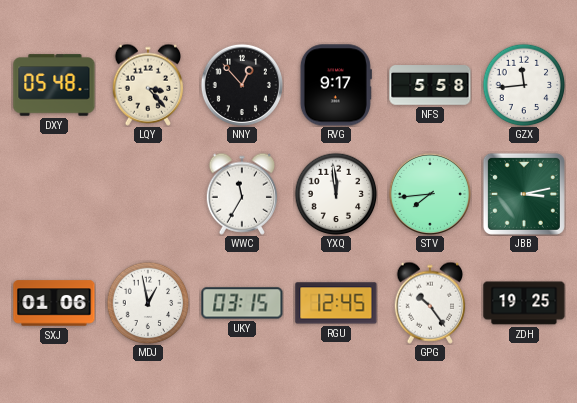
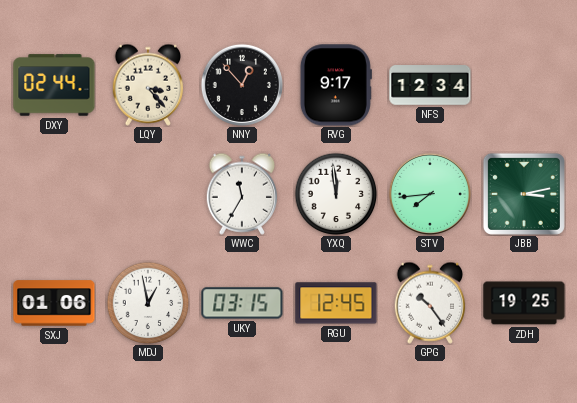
DXY: 05:48 -> 02:44
NFS: 5:58 -> 12:34
GZX: 11:44 -> none
